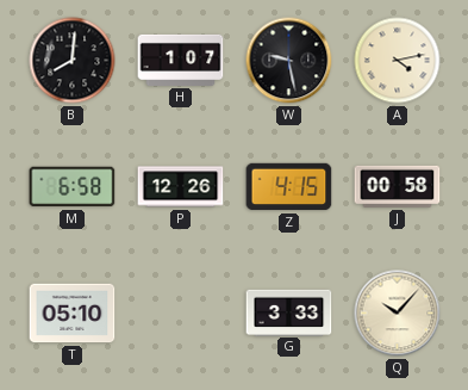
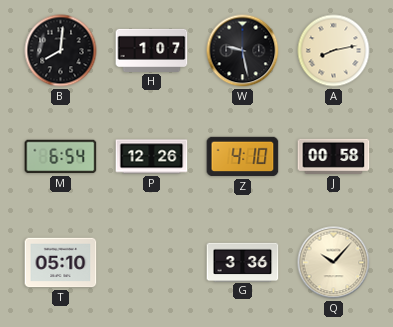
A: 4:13 -> 8:13
M: 6:58 -> 6:54
Z: 4:15 -> 4:10
G: 3:33 -> 3:36
